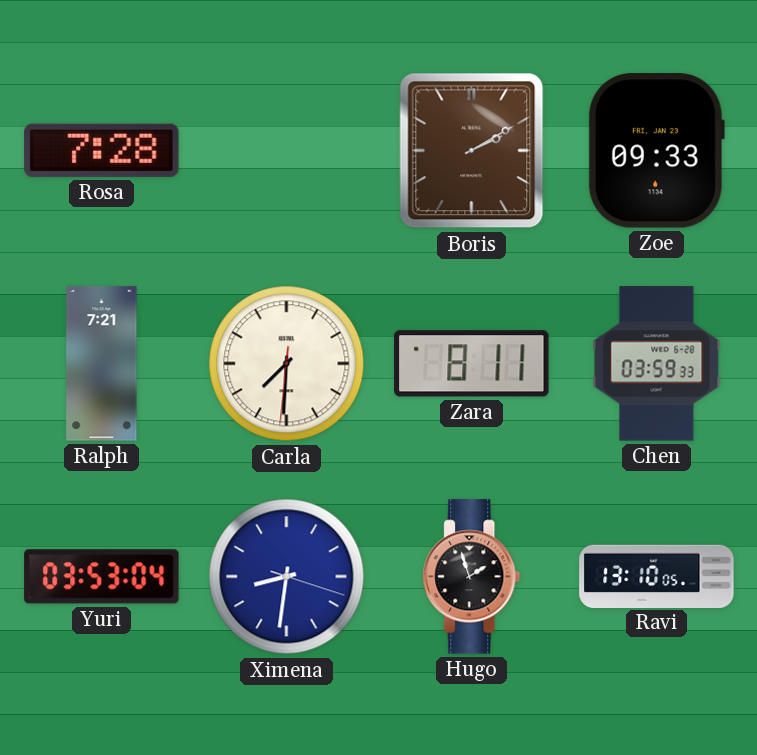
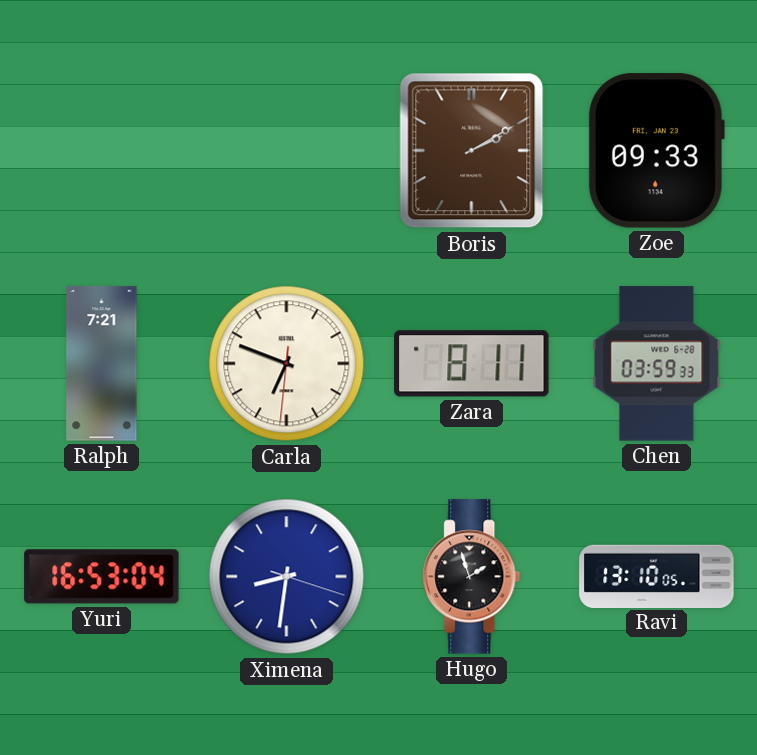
Rosa: 7:28 -> none
Carla: 7:30 -> 6:48
Yuri: 03:53 -> 16:53
